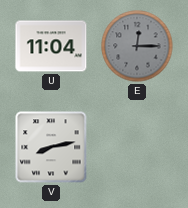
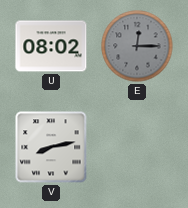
U: 11:04 -> 08:02
